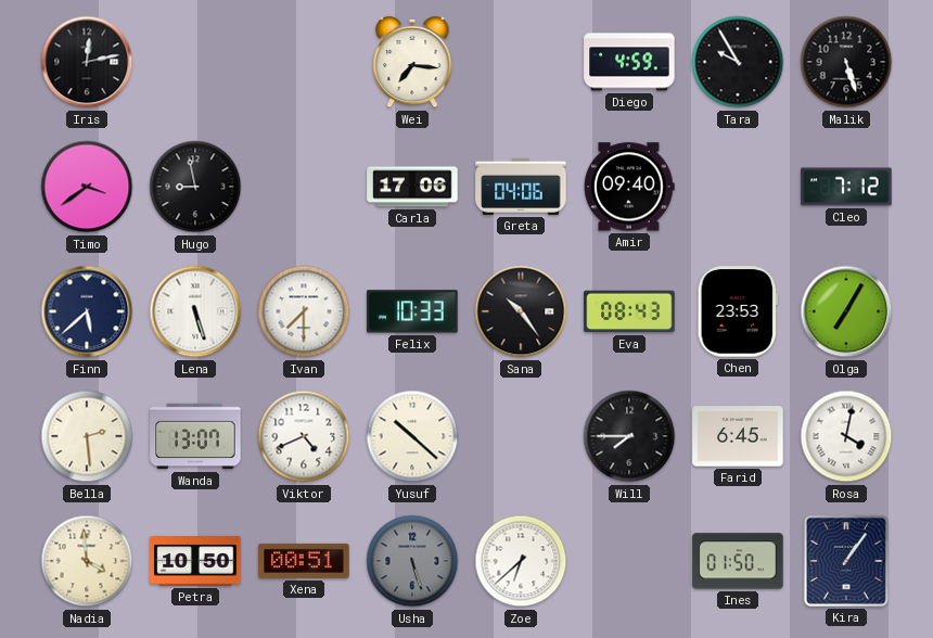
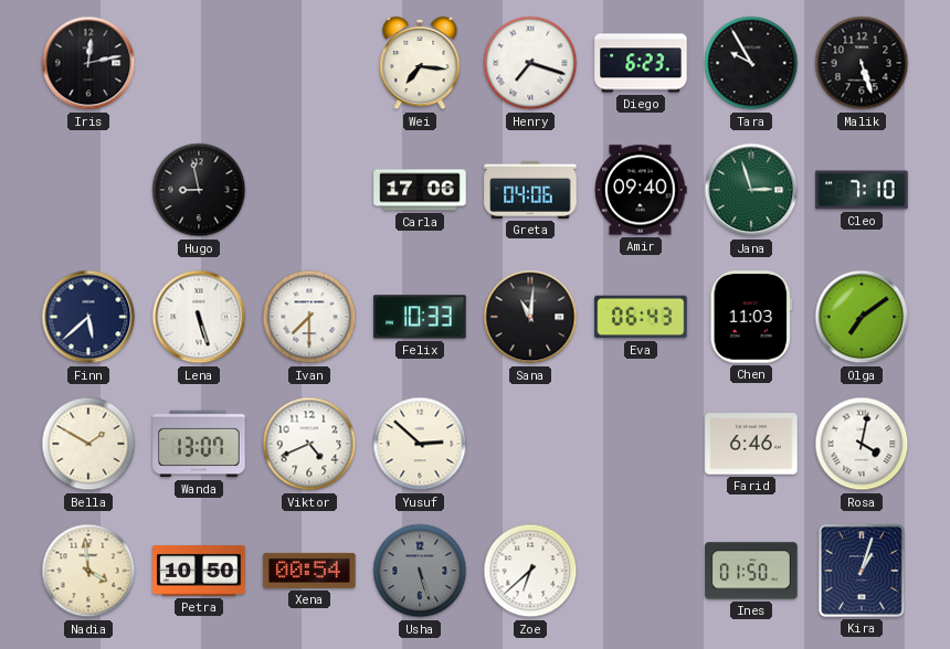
Henry: none -> 7:18
Diego: 4:59 -> 6:23
Timo: 3:39 -> none
Jana: none -> 2:57
Cleo: 7:12 -> 7:10
Sana: 10:24 -> 11:01
Eva: 08:43 -> 06:43
Chen: 23:53 -> 11:03
Olga: 7:05 -> 7:09
Bella: 2:29 -> 1:50
Yusuf: 10:22 -> 2:52
Will: 7:45 -> none
Farid: 6:45 -> 6:46
Xena: 00:51 -> 00:54
Kira: 1:06 -> 1:03
